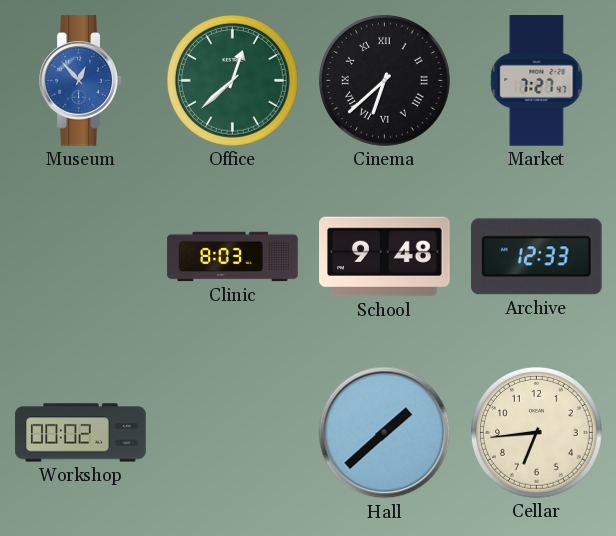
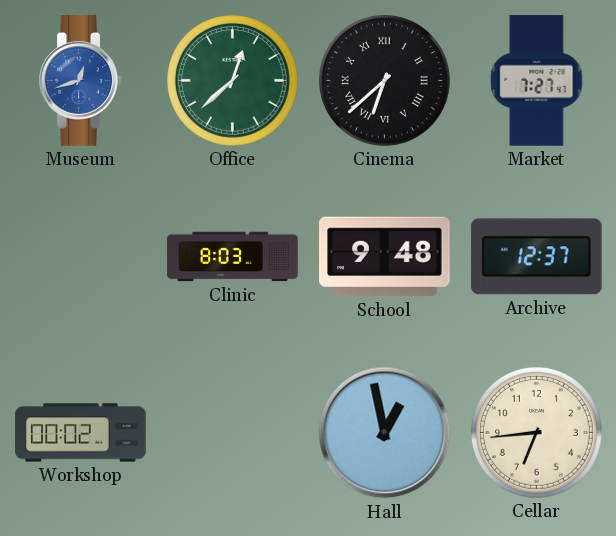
Museum: 12:53 -> 12:42
Archive: 12:33 -> 12:37
Hall: 1:38 -> 12:58
